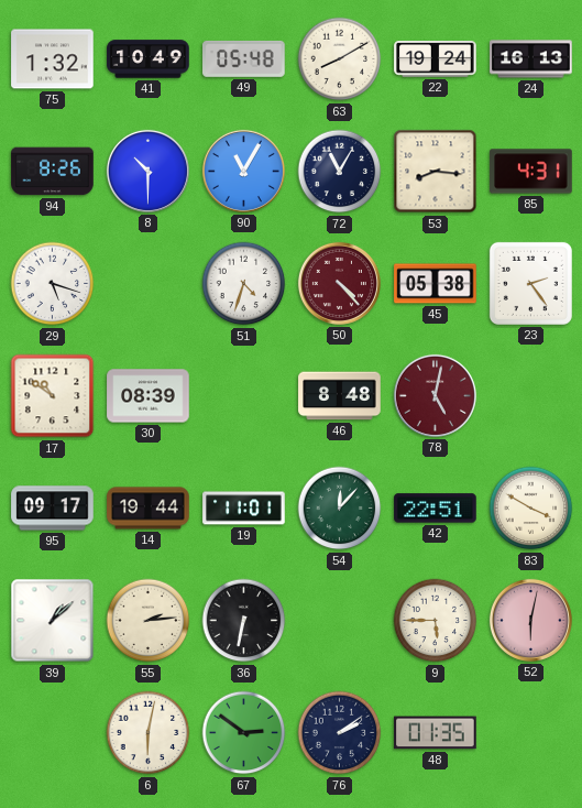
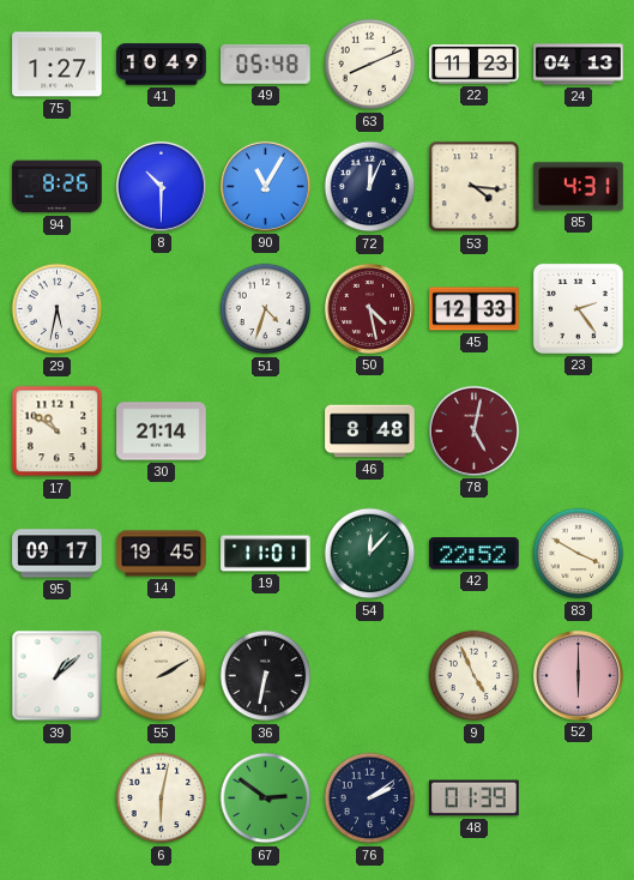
75: 1:32 -> 1:27
63: 8:10 -> 8:11
22: 19:24 -> 11:23
24: 16:13 -> 04:13
72: 11:05 -> 12:04
53: 8:16 -> 4:16
29: 5:18 -> 5:32
50: 4:23 -> 4:28
45: 05:38 -> 12:33
30: 08:39 -> 21:14
14: 19:44 -> 19:45
42: 22:51 -> 22:52
55: 2:14 -> 2:10
9: 5:45 -> 4:56
52: 6:02 -> 6:00
48: 01:35 -> 01:39
